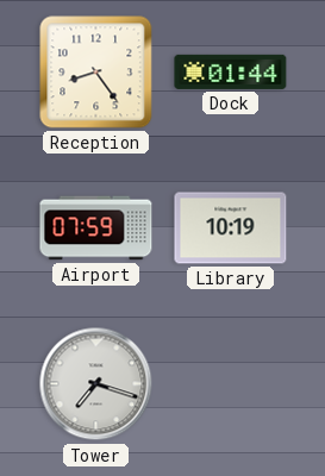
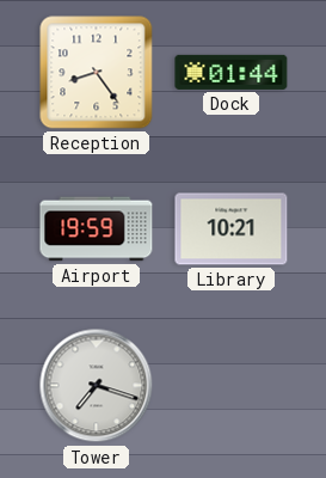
Airport: 07:59 -> 19:59
Library: 10:19 -> 10:21
